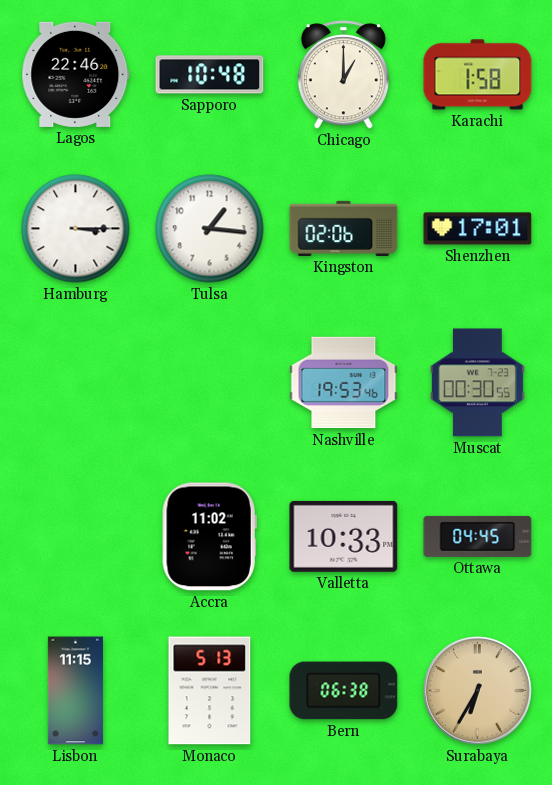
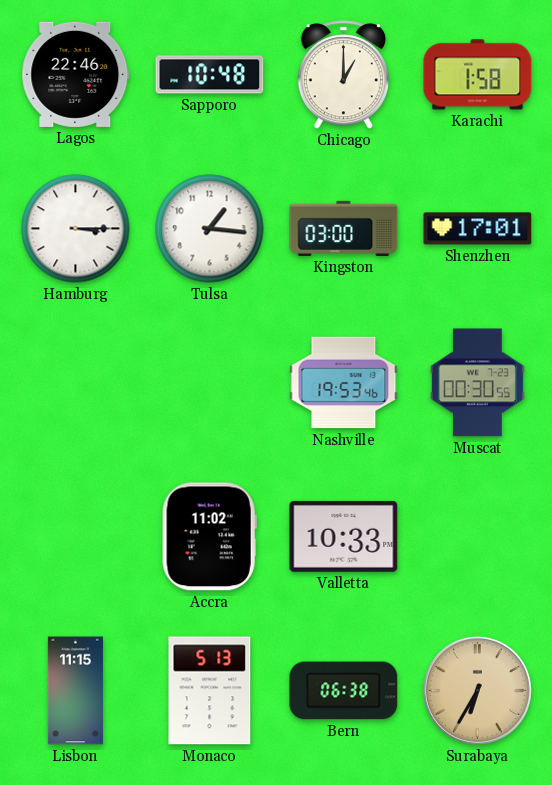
Kingston: 02:06 -> 03:00
Ottawa: 04:45 -> none
